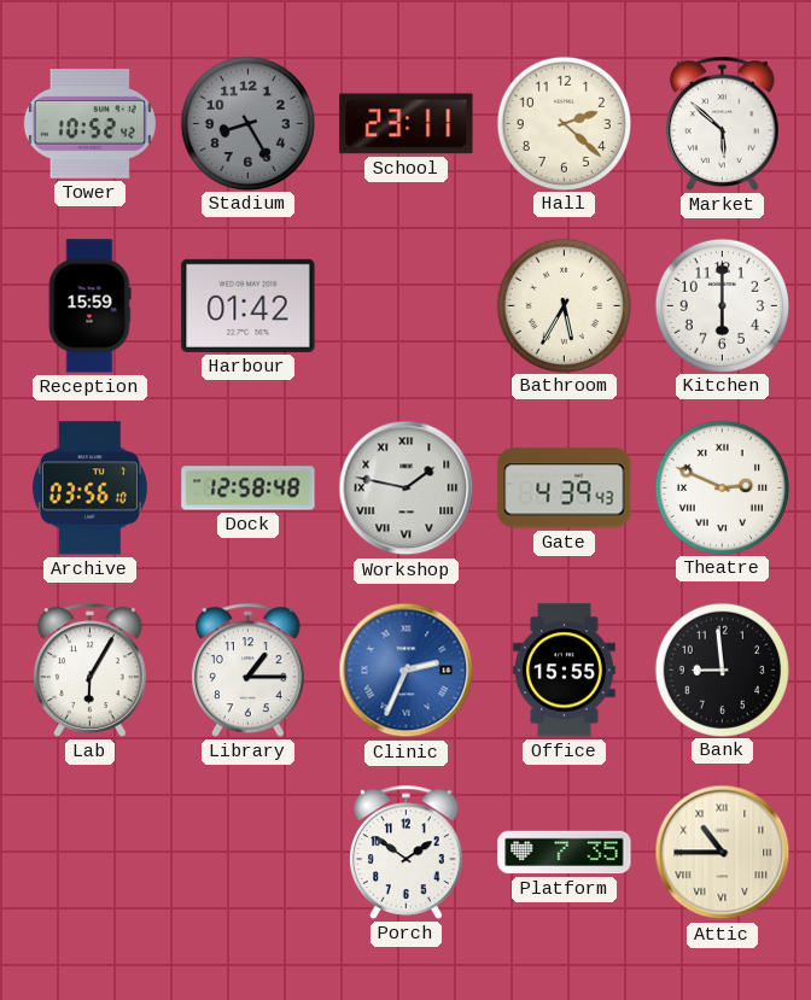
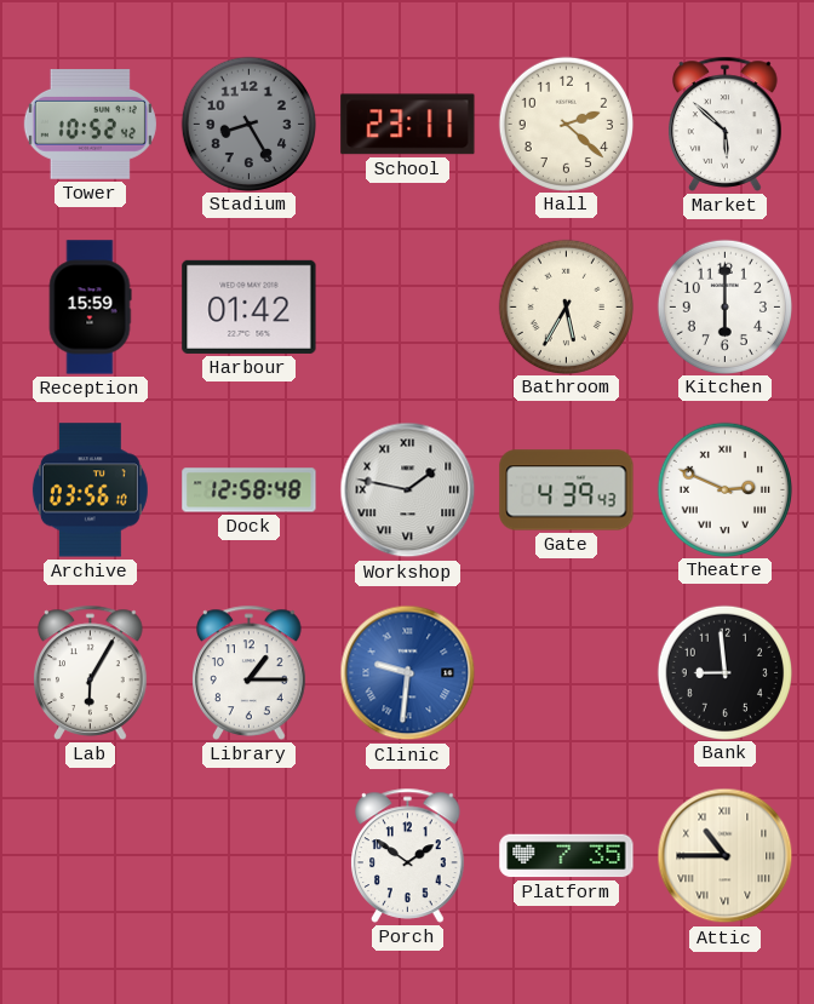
Clinic: 2:34 -> 9:31
Office: 15:55 -> none
